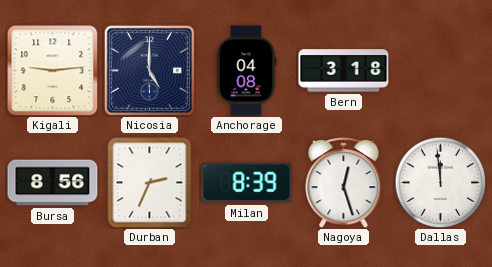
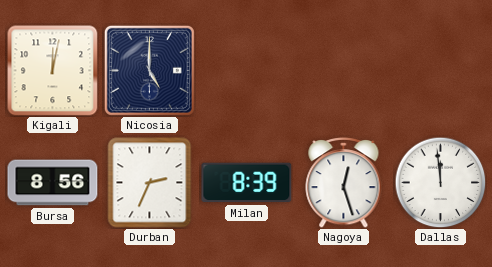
Kigali: 9:14 -> 12:02
Anchorage: 04:08 -> none
Bern: 3:18 -> none
